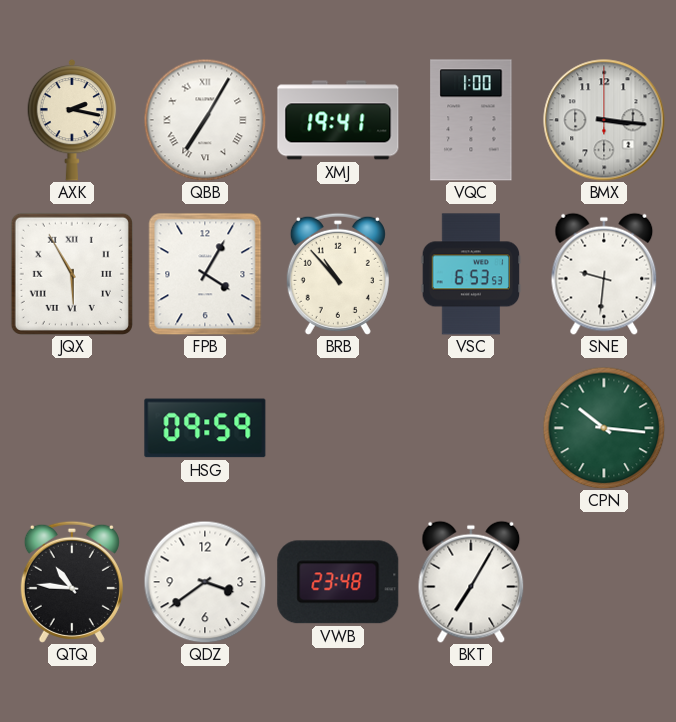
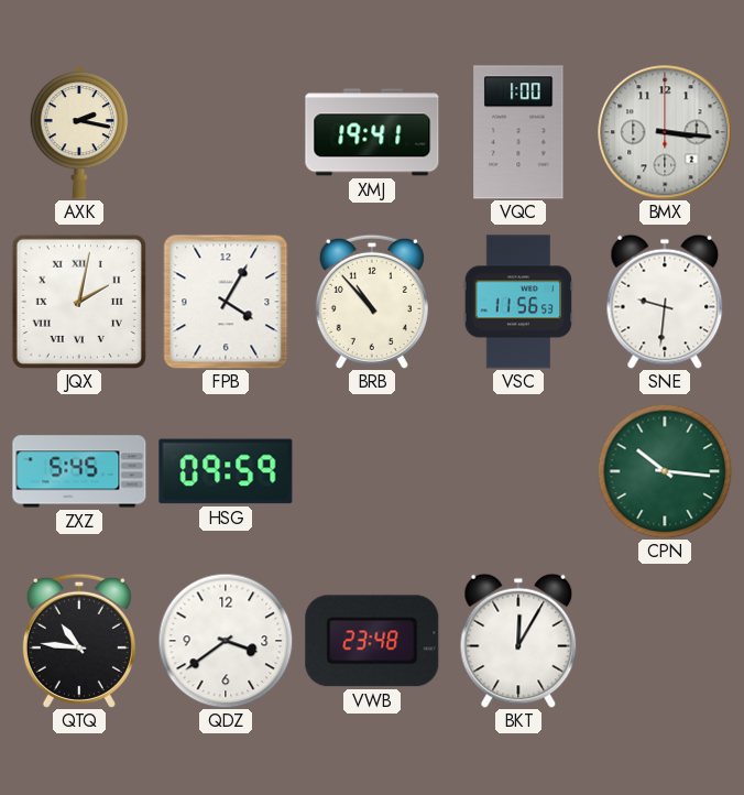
QBB: 7:05 -> none
JQX: 5:55 -> 2:02
VSC: 6:53 -> 11:56
ZXZ: none -> 5:45
BKT: 7:05 -> 12:05
